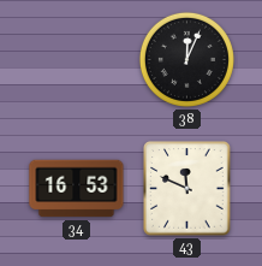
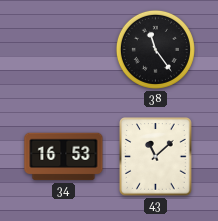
38: 12:04 -> 11:24
43: 11:49 -> 11:08
